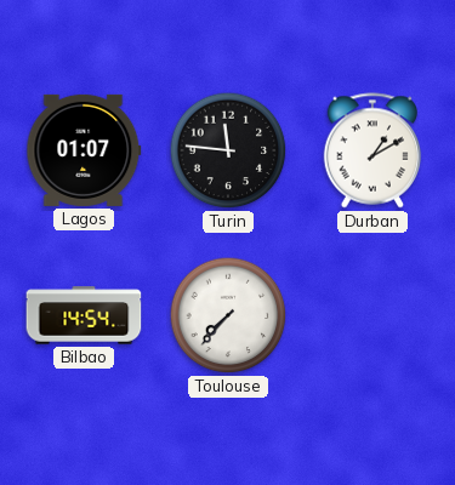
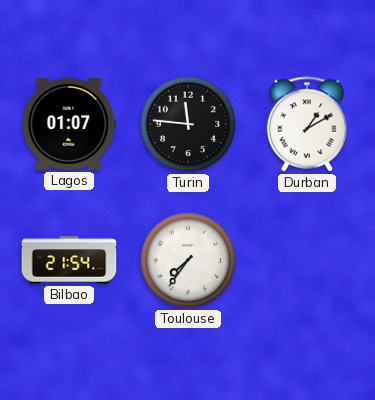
Bilbao: 14:54 -> 21:54
Toulouse: 7:37 -> 7:36
